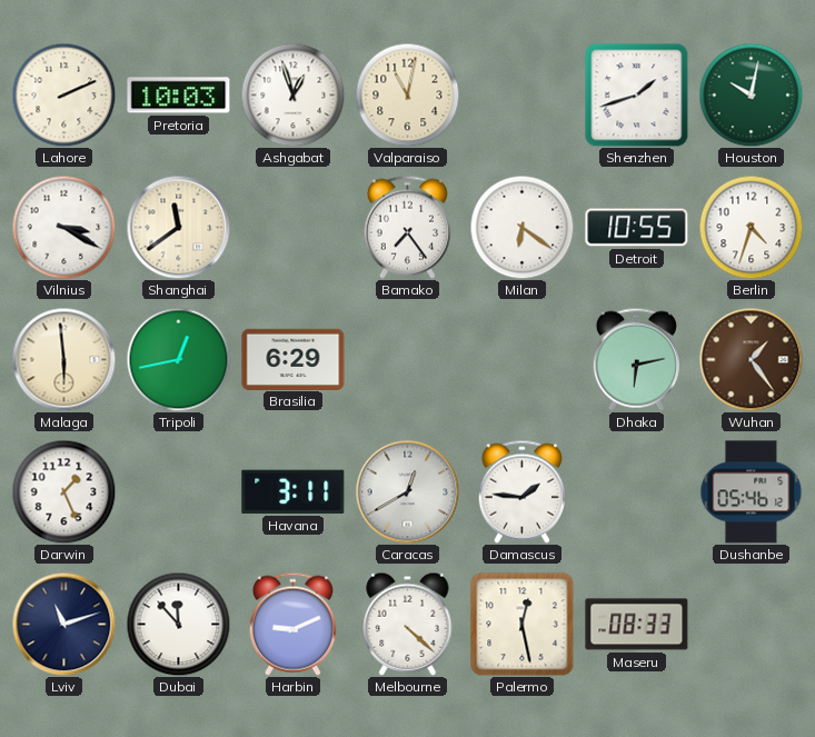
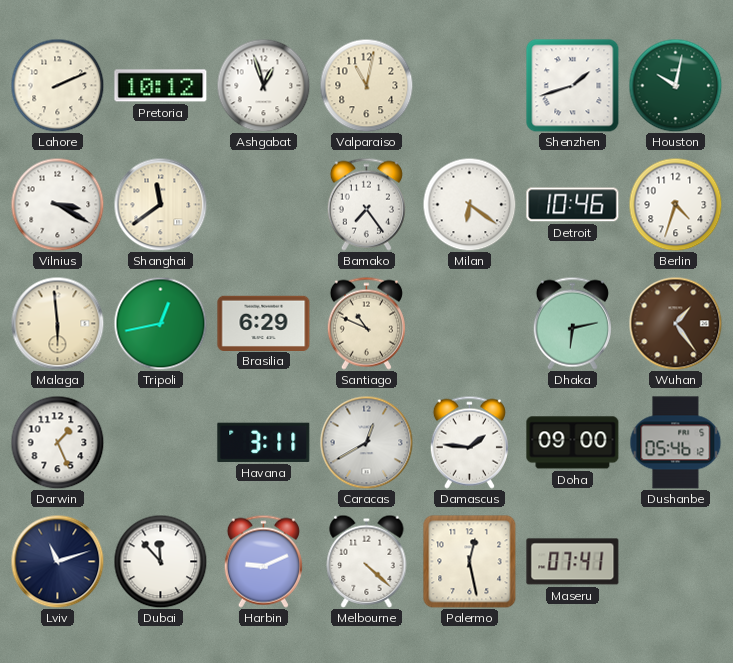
Pretoria: 10:03 -> 10:12
Detroit: 10:55 -> 10:46
Santiago: none -> 10:49
Doha: none -> 09:00
Maseru: 08:33 -> 07:41
